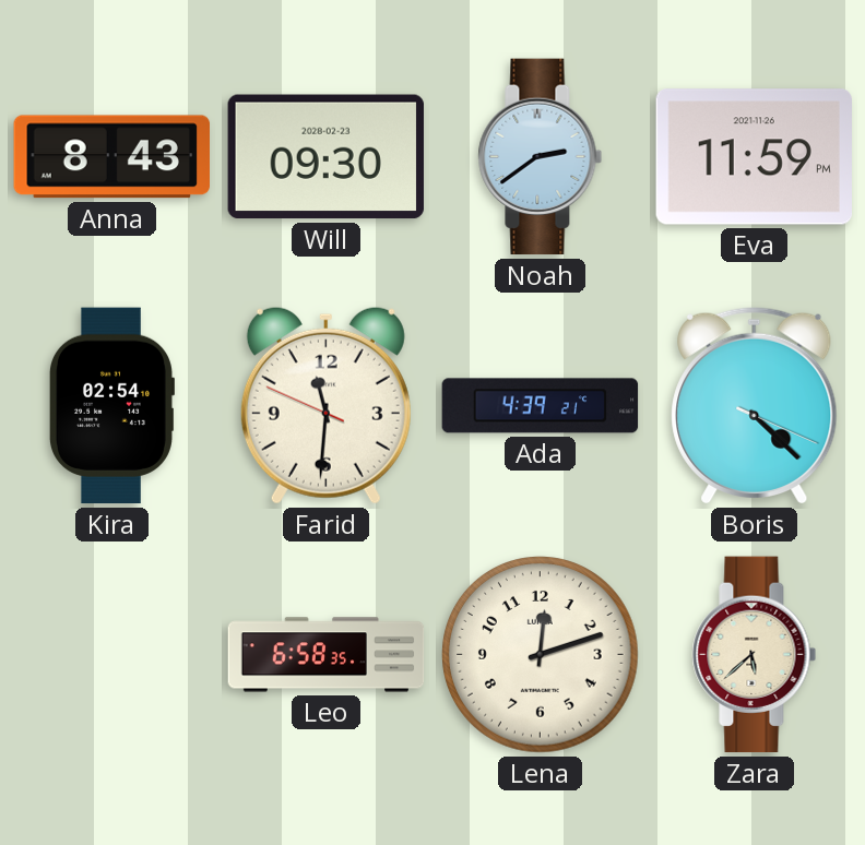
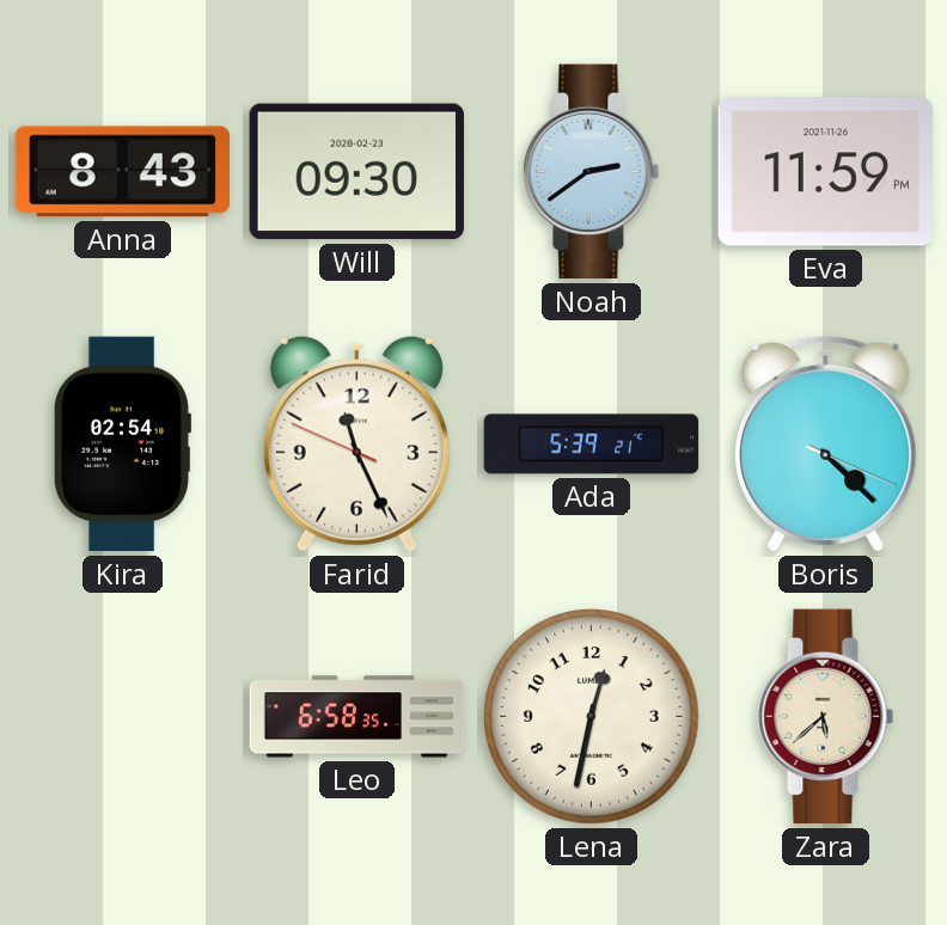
Farid: 11:30 -> 11:25
Ada: 4:39 -> 5:39
Lena: 12:12 -> 12:32
